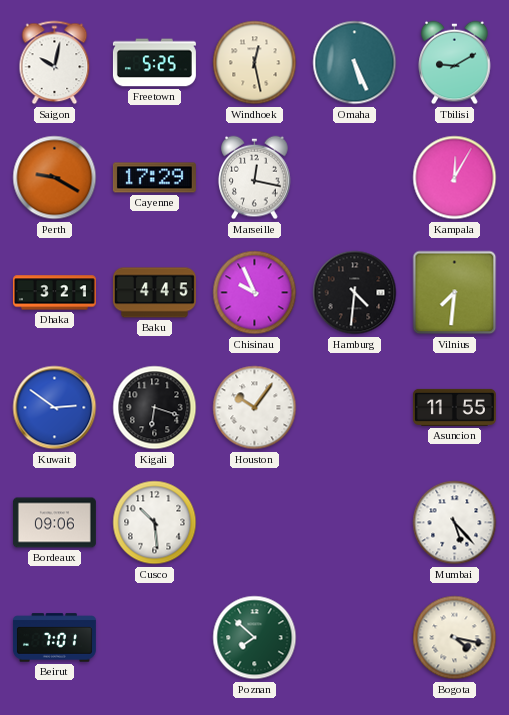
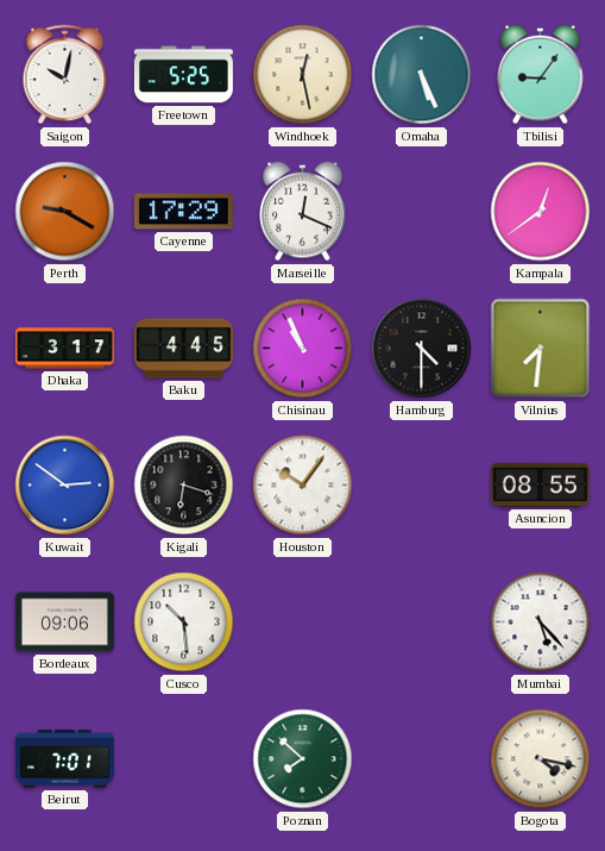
Tbilisi: 9:10 -> 9:06
Marseille: 12:17 -> 12:19
Kampala: 12:05 -> 12:39
Dhaka: 3:21 -> 3:17
Chisinau: 9:56 -> 10:56
Hamburg: 4:31 -> 4:30
Asuncion: 11:55 -> 08:55
